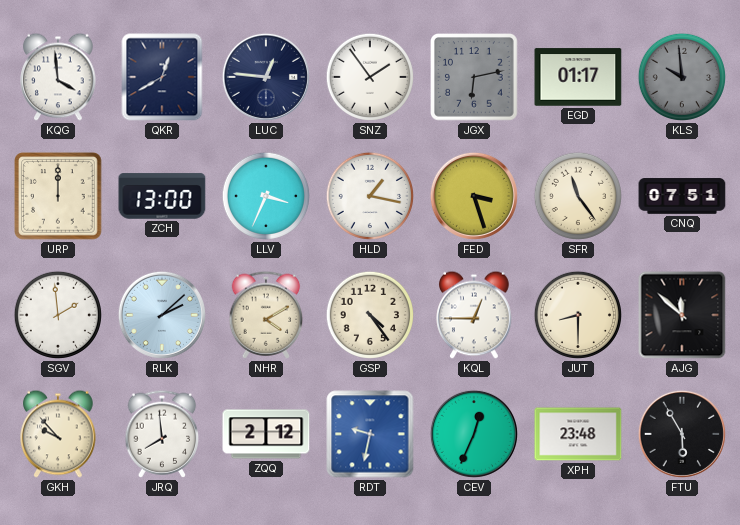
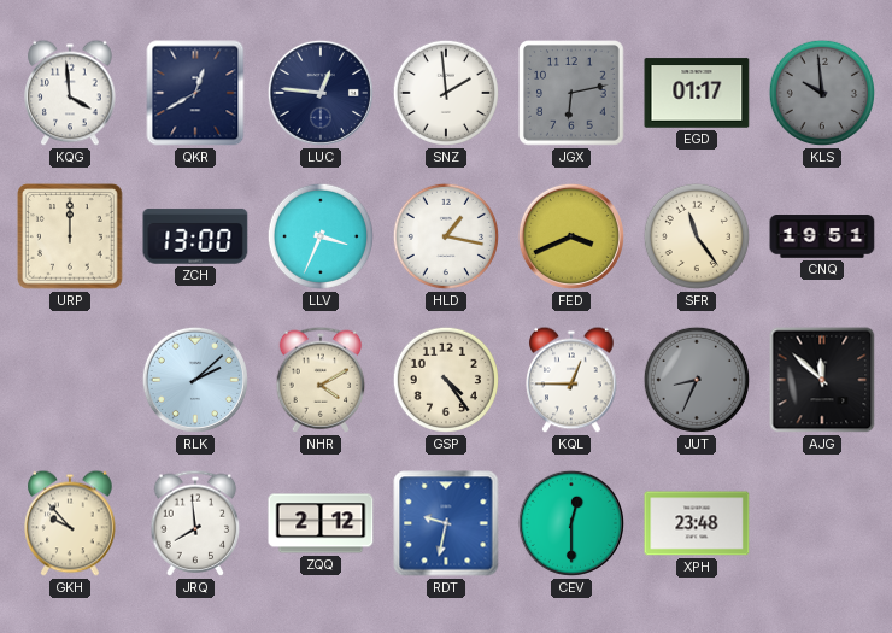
SNZ: 1:54 -> 1:59
FED: 3:27 -> 3:41
CNQ: 07:51 -> 19:51
SGV: 1:59 -> none
JUT: 8:30 -> 8:34
JUT dial: cream -> grey
CEV: 12:34 -> 12:30
FTU: 5:55 -> none
